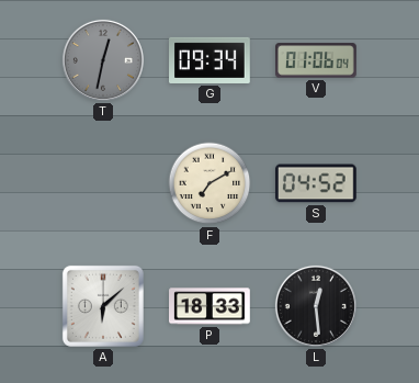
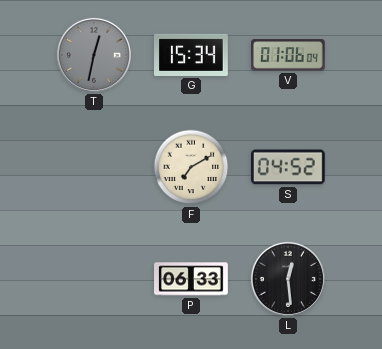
G: 09:34 -> 15:34
A: 6:08 -> none
P: 18:33 -> 06:33
